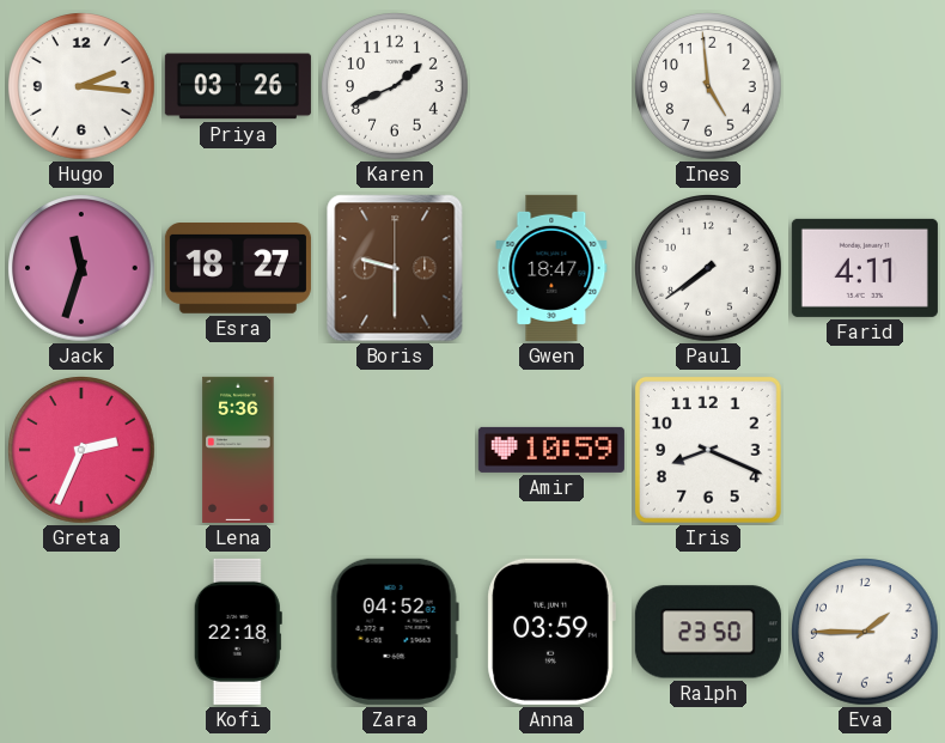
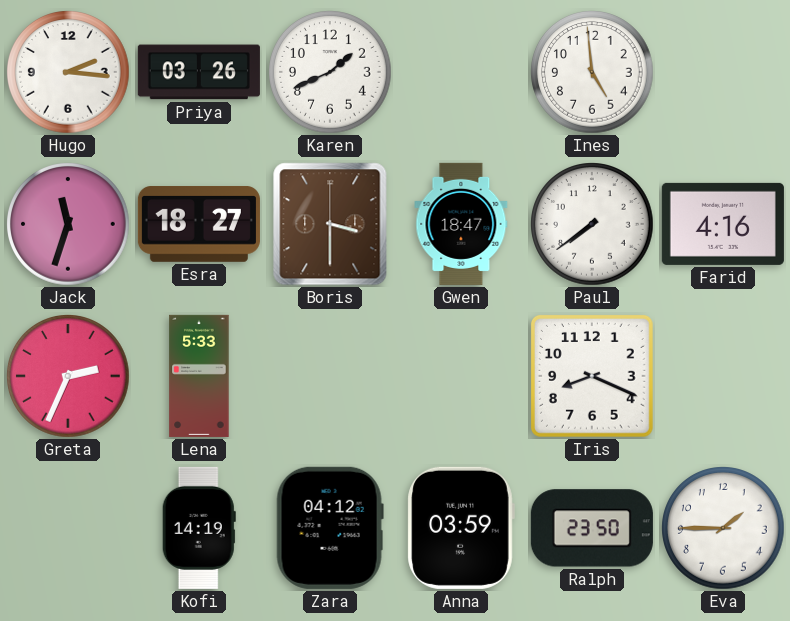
Boris: 9:30 -> 3:30
Farid: 4:11 -> 4:16
Lena: 5:36 -> 5:33
Amir: 10:59 -> none
Kofi: 22:18 -> 14:19
Zara: 04:52 -> 04:12
